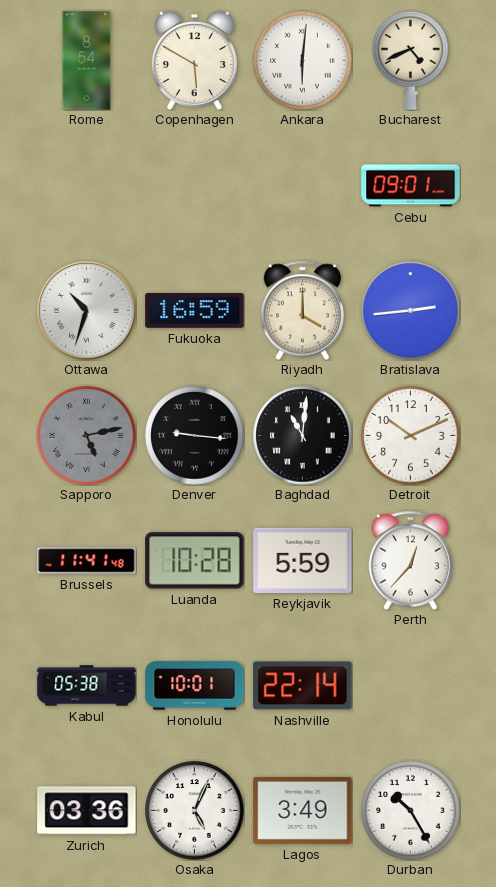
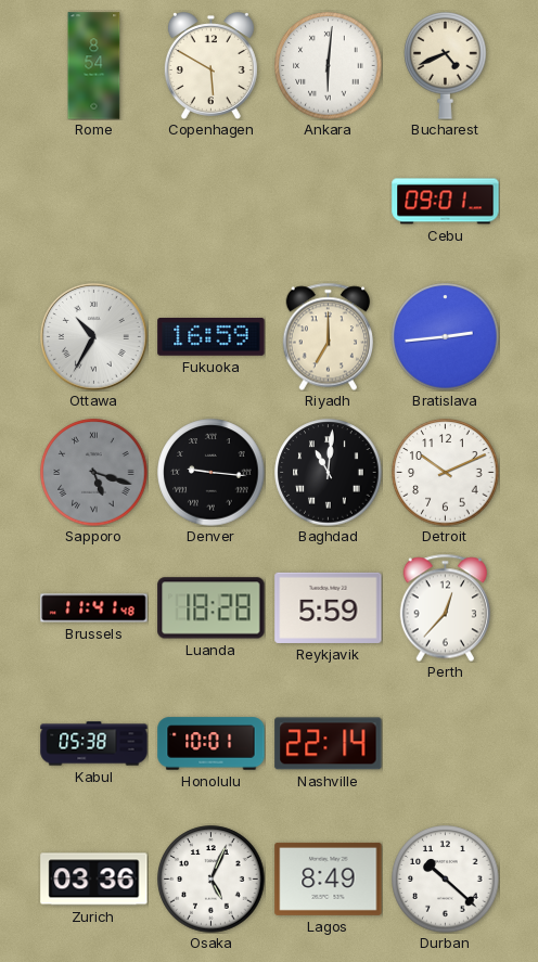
Ottawa: 10:33 -> 10:35
Riyadh: 4:00 -> 7:00
Sapporo: 5:13 -> 5:18
Luanda: 10:28 -> 18:28
Lagos: 3:49 -> 8:49
Durban: 10:25 -> 10:22
